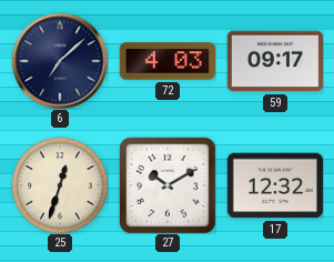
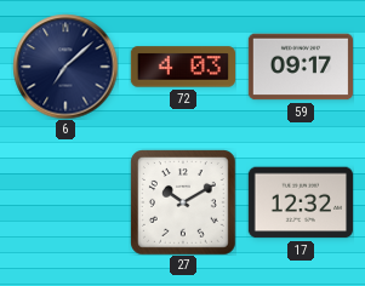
25: 12:33 -> none
